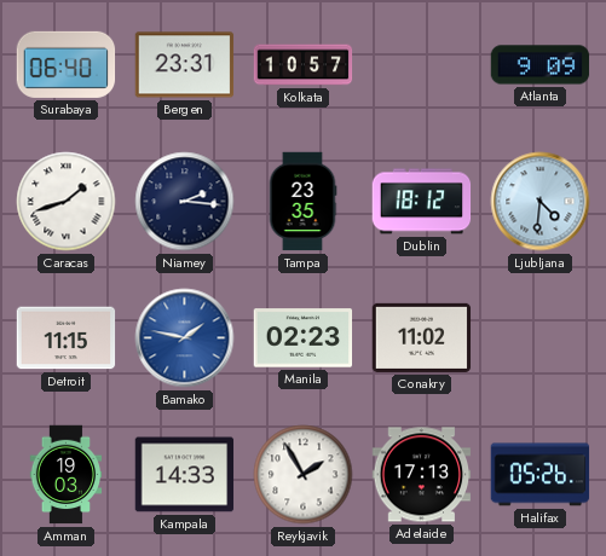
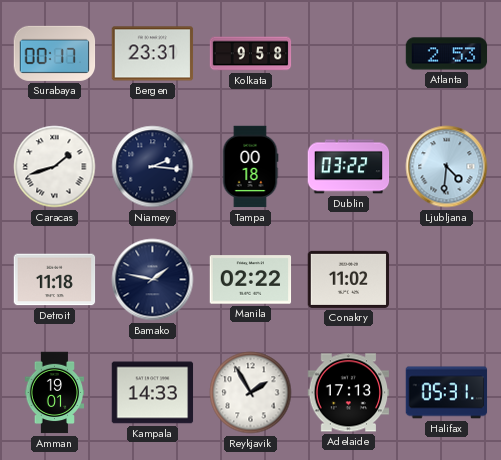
Surabaya: 06:40 -> 00:17
Kolkata: 10:57 -> 9:58
Atlanta: 9:09 -> 2:53
Tampa: 23:35 -> 00:18
Dublin: 18:12 -> 03:22
Detroit: 11:15 -> 11:18
Bamako dial: blue -> navy
Manila: 02:23 -> 02:22
Amman: 19:03 -> 19:01
Halifax: 05:26 -> 05:31
